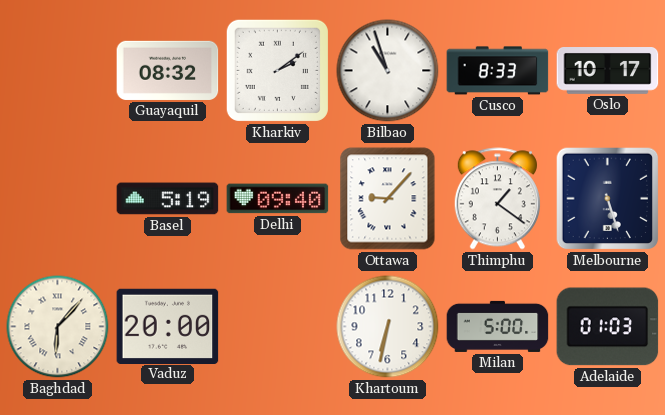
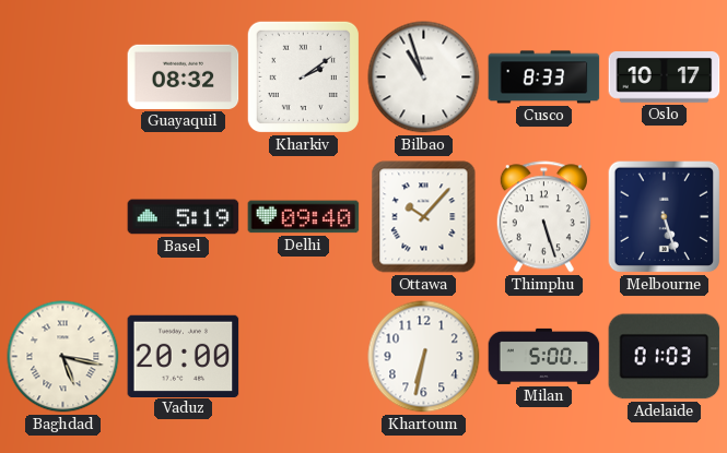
Ottawa: 9:07 -> 10:07
Thimphu: 1:21 -> 5:27
Baghdad: 6:07 -> 5:17
